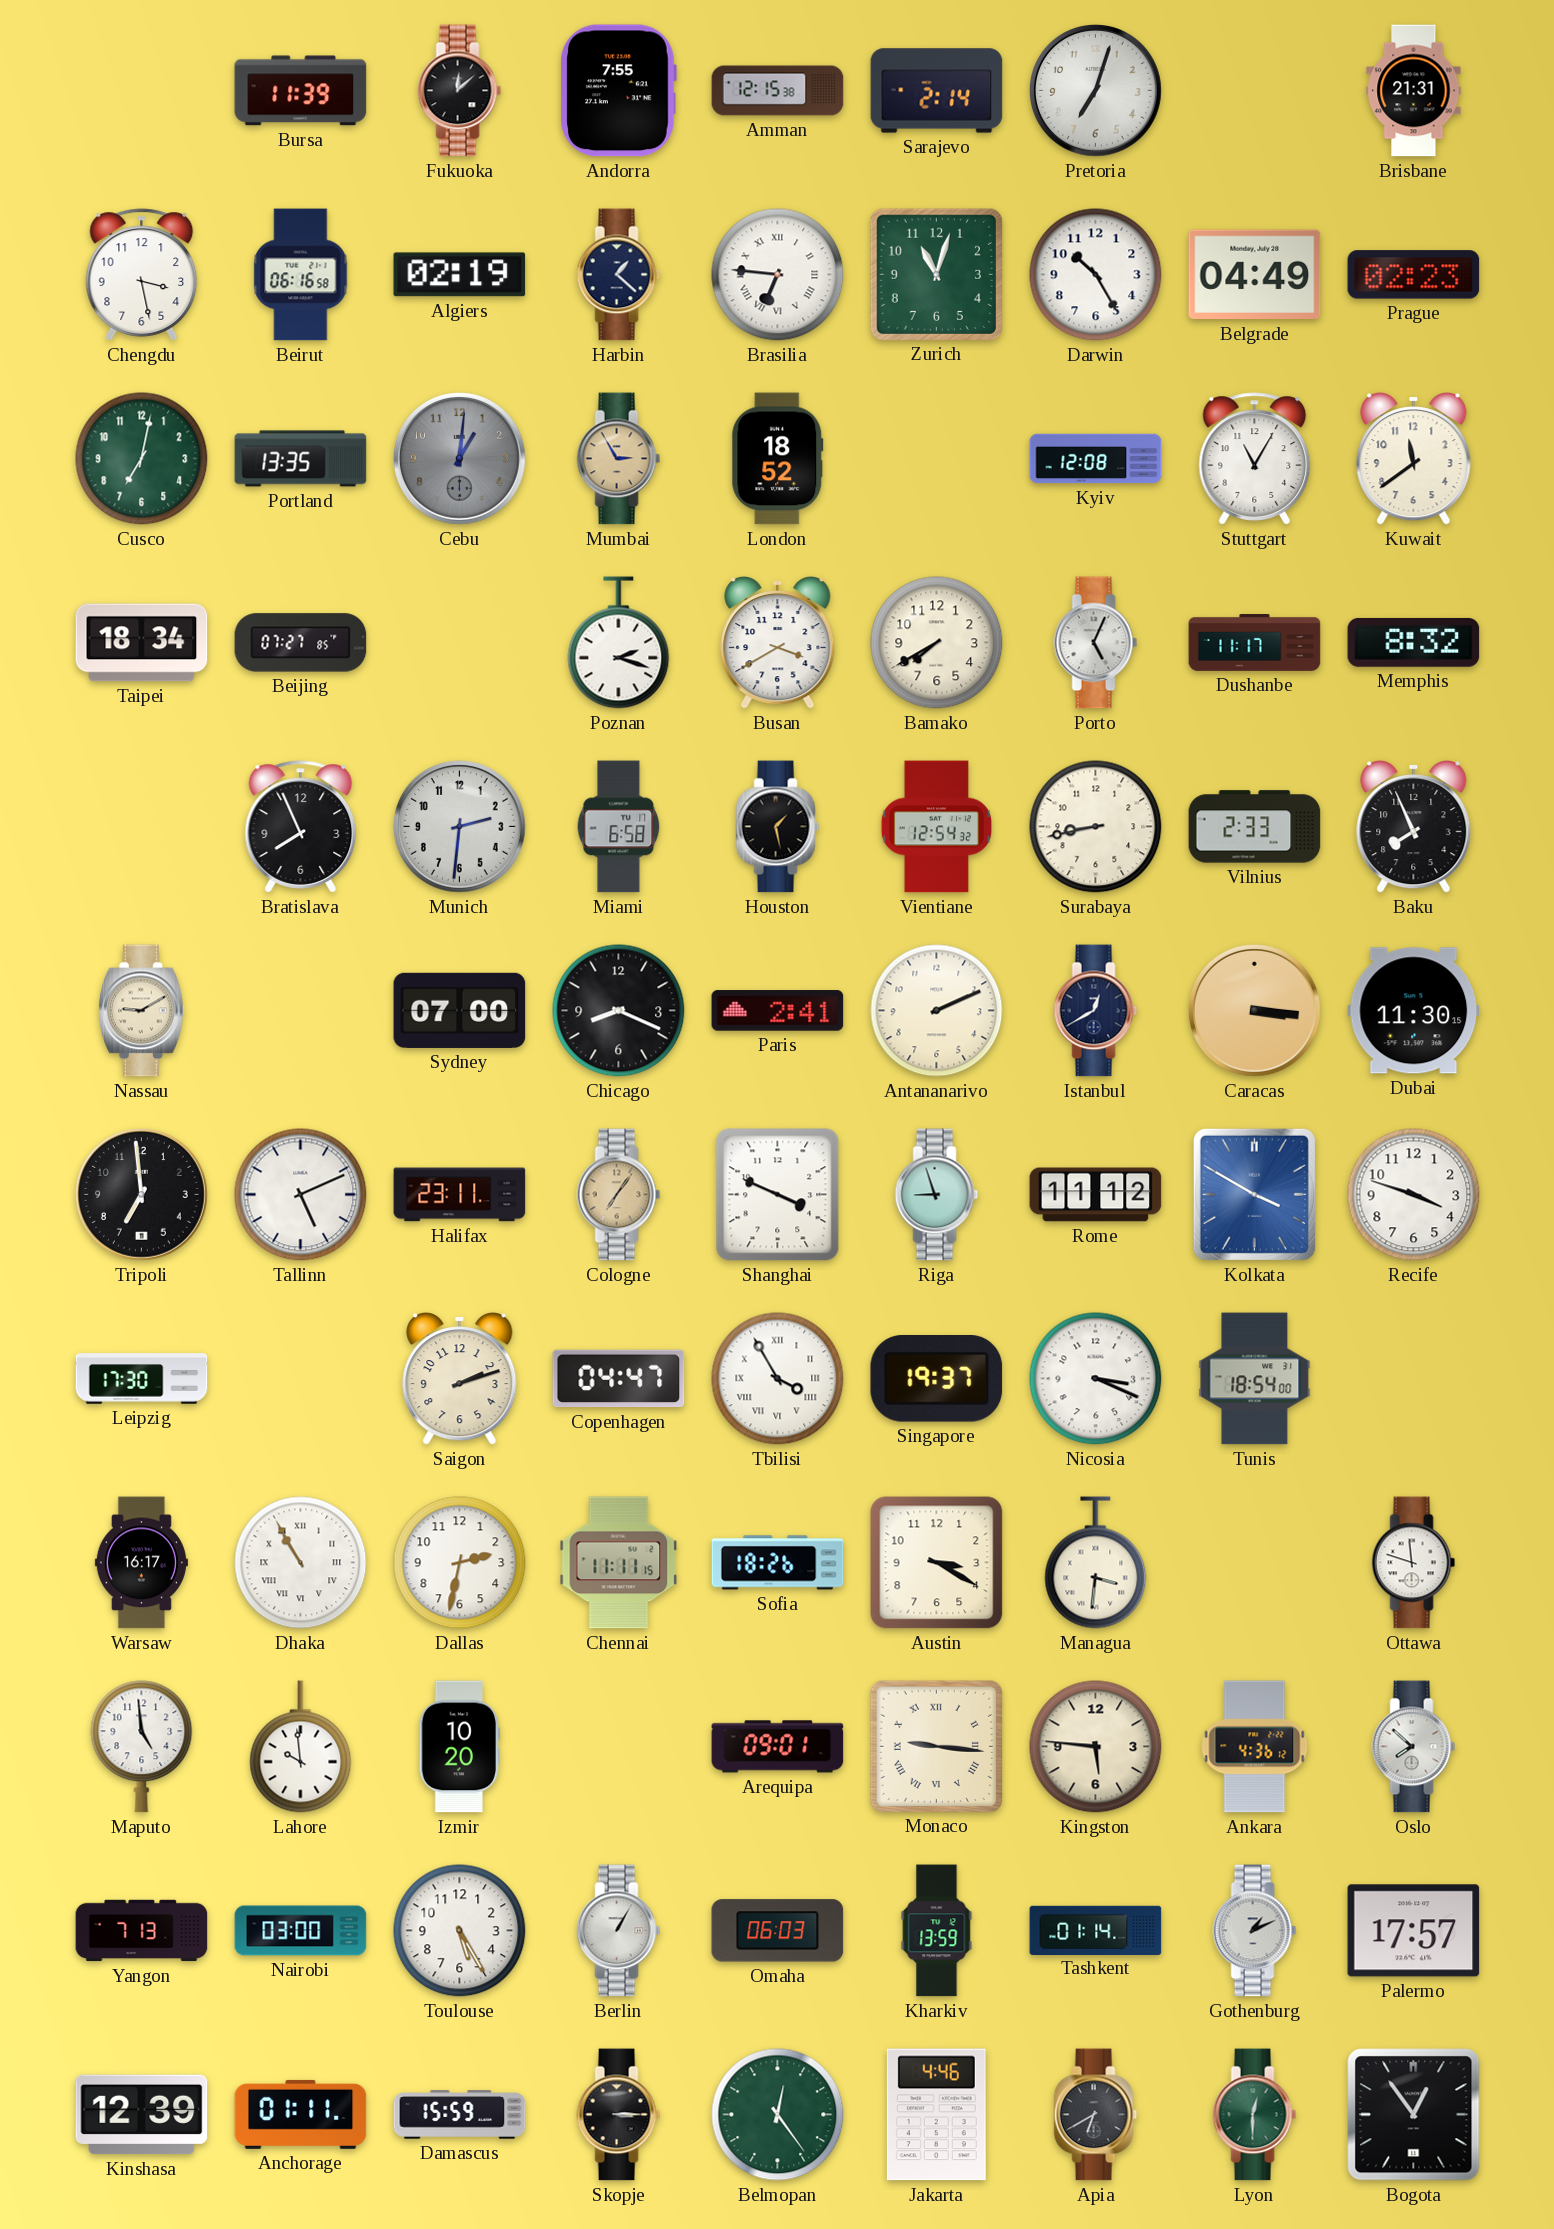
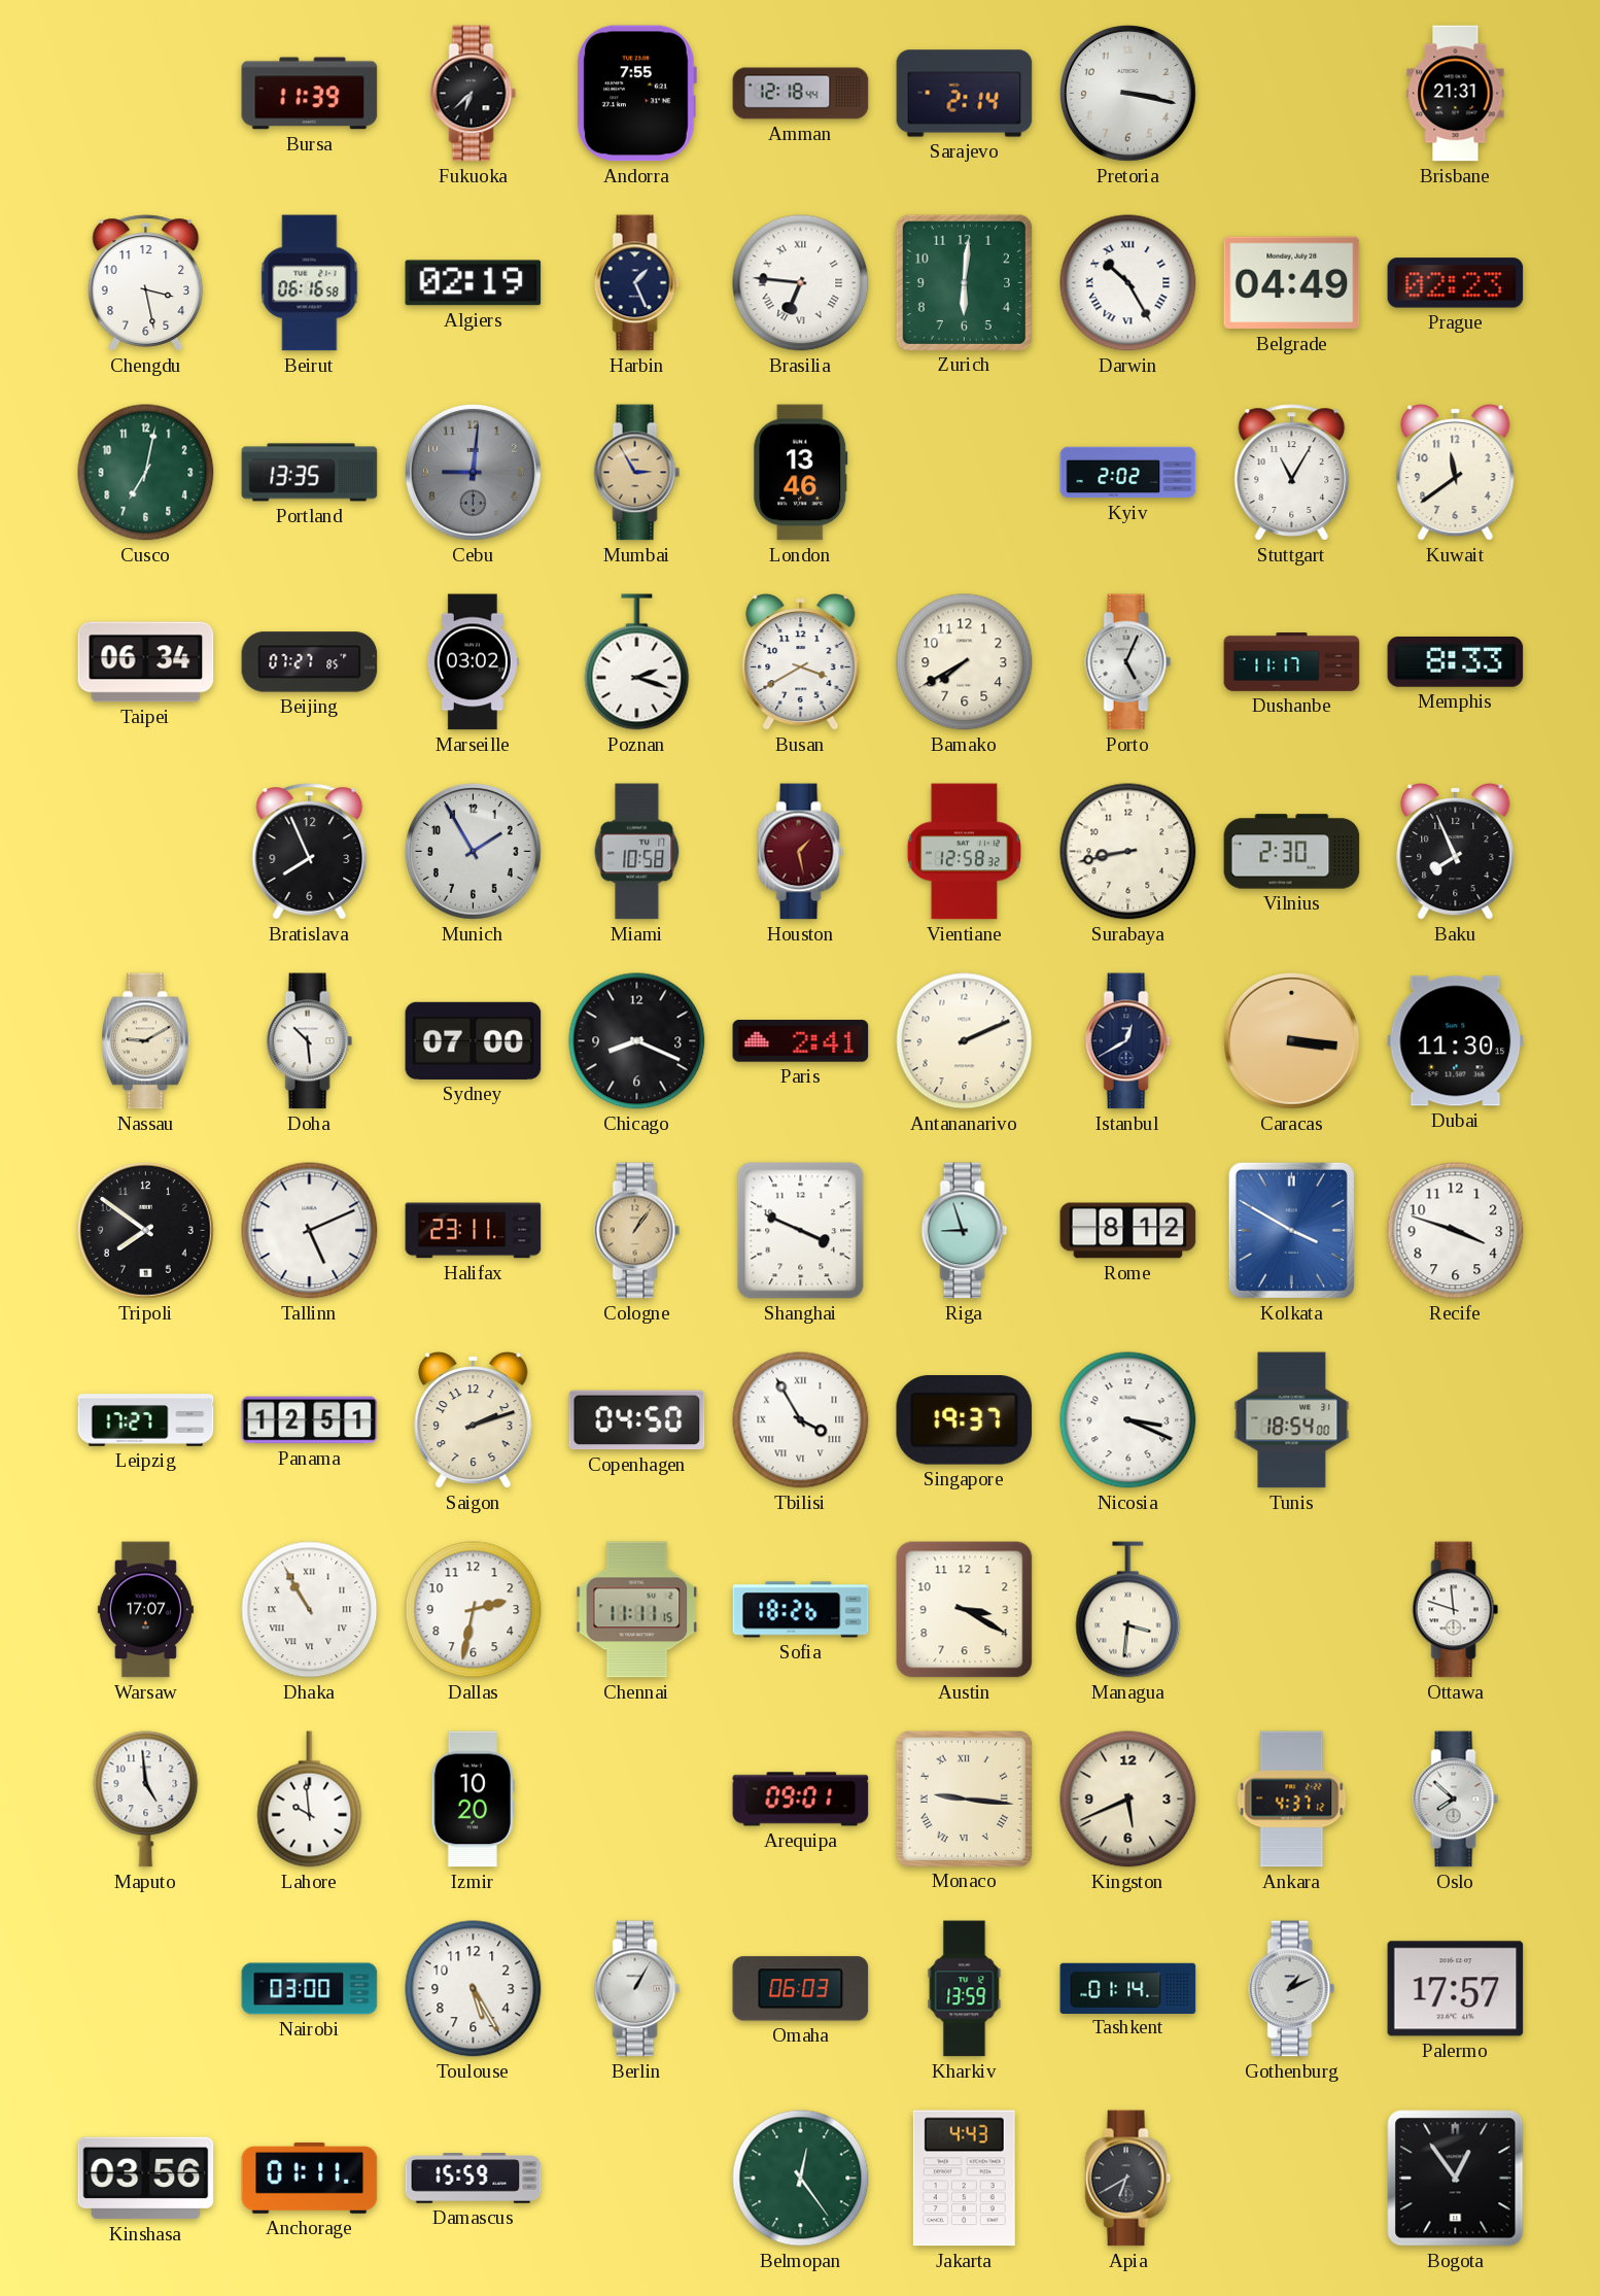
Fukuoka: 12:08 -> 6:38
Amman: 12:15 -> 12:18
Pretoria: 7:03 -> 3:17
Harbin: 1:22 -> 1:26
Zurich: 11:03 -> 6:01
Darwin numerals: Arabic -> Roman
Cebu: 1:01 -> 9:01
London: 18:52 -> 13:46
Kyiv: 12:08 -> 2:02
Taipei: 18:34 -> 06:34
Marseille: none -> 03:02
Memphis: 8:32 -> 8:33
Munich: 2:31 -> 1:55
Miami: 6:58 -> 10:58
Houston dial: black -> burgundy
Vientiane: 12:54 -> 12:58
Vilnius: 2:33 -> 2:30
Doha: none -> 10:29
Tripoli: 6:59 -> 7:51
Cologne: 7:06 -> 1:06
Rome: 11:12 -> 8:12
Leipzig: 17:30 -> 17:27
Panama: none -> 12:51
Copenhagen: 04:47 -> 04:50
Warsaw: 16:17 -> 17:07
Kingston: 5:46 -> 5:41
Ankara: 4:36 -> 4:37
Yangon: 7:13 -> none
Kinshasa: 12:39 -> 03:56
Skopje: 3:15 -> none
Jakarta: 4:46 -> 4:43
Lyon: 12:30 -> none
